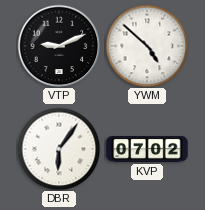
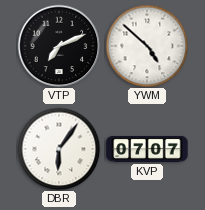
VTP: 9:11 -> 7:11
KVP: 07:02 -> 07:07
